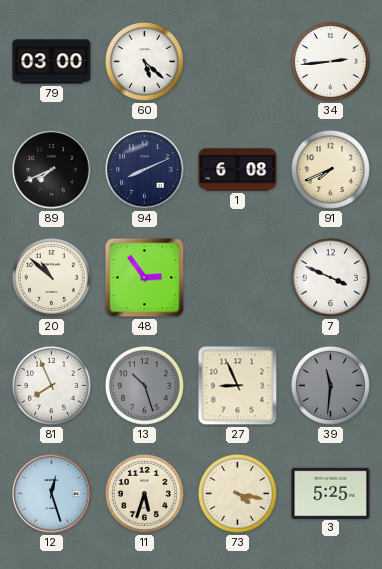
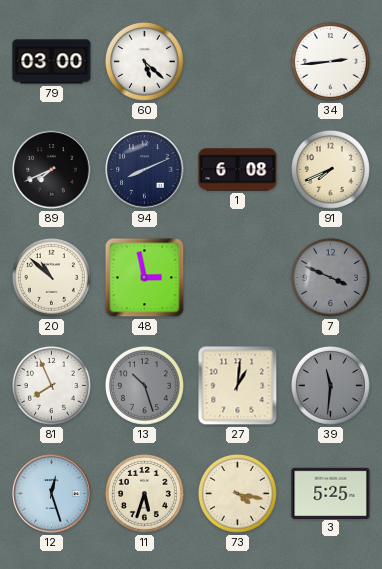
48: 2:54 -> 2:58
7 dial: white -> grey
27: 8:56 -> 1:01
